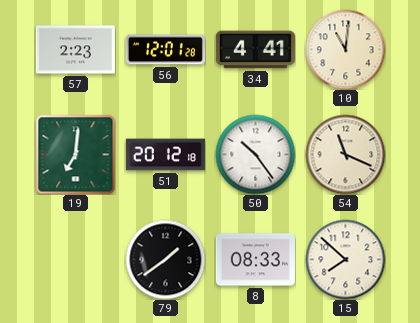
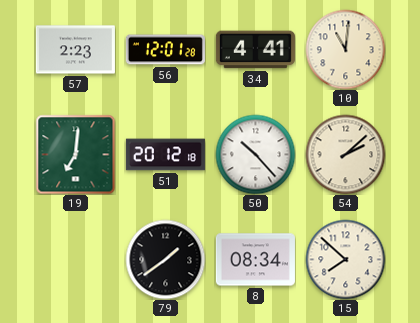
50: 10:24 -> 10:23
54: 11:19 -> 2:08
8: 08:33 -> 08:34
